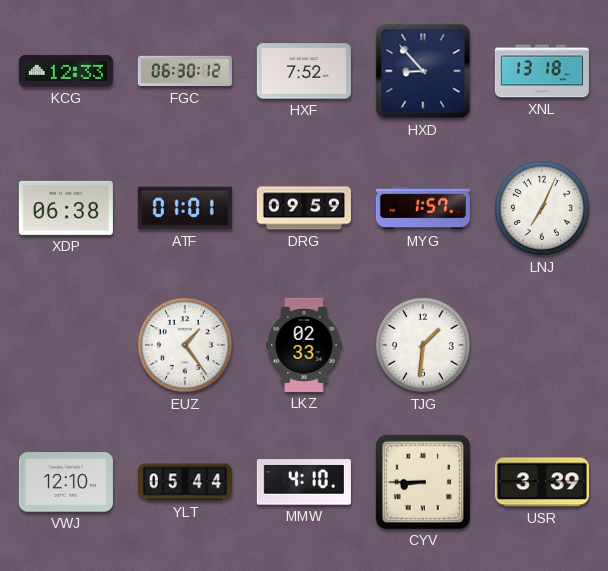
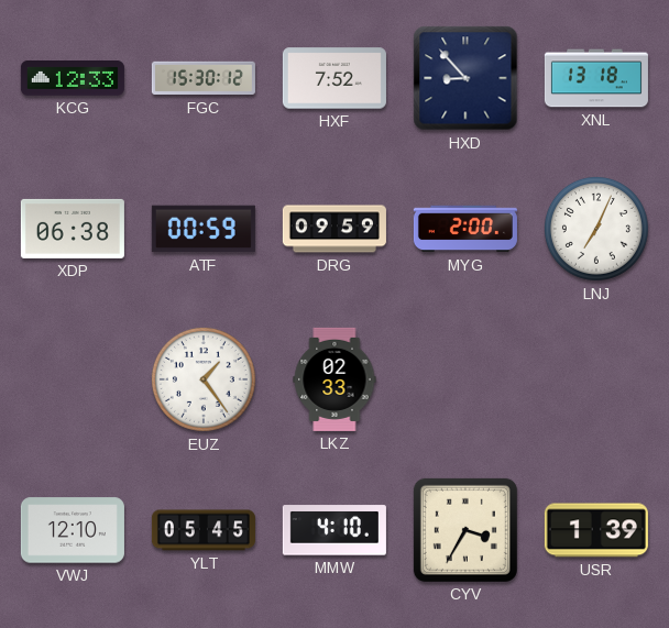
FGC: 06:30 -> 15:30
ATF: 01:01 -> 00:59
MYG: 1:57 -> 2:00
TJG: 1:31 -> none
YLT: 05:44 -> 05:45
CYV: 8:45 -> 3:35
USR: 3:39 -> 1:39
